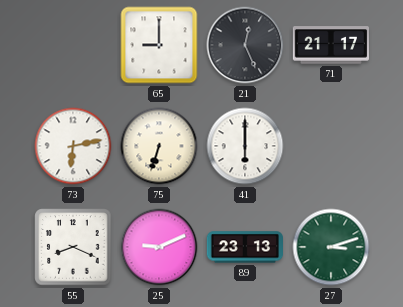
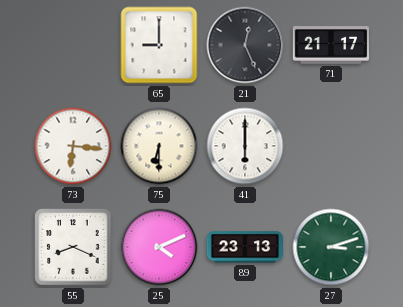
73: 6:13 -> 6:16
75: 6:33 -> 6:30
25: 9:11 -> 4:11
